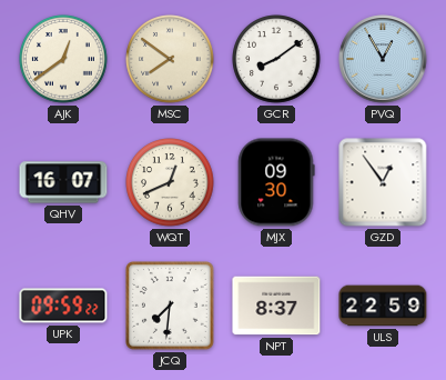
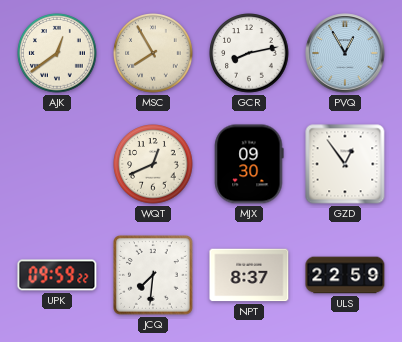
MSC: 7:51 -> 7:55
GCR: 8:09 -> 8:13
QHV: 16:07 -> none
